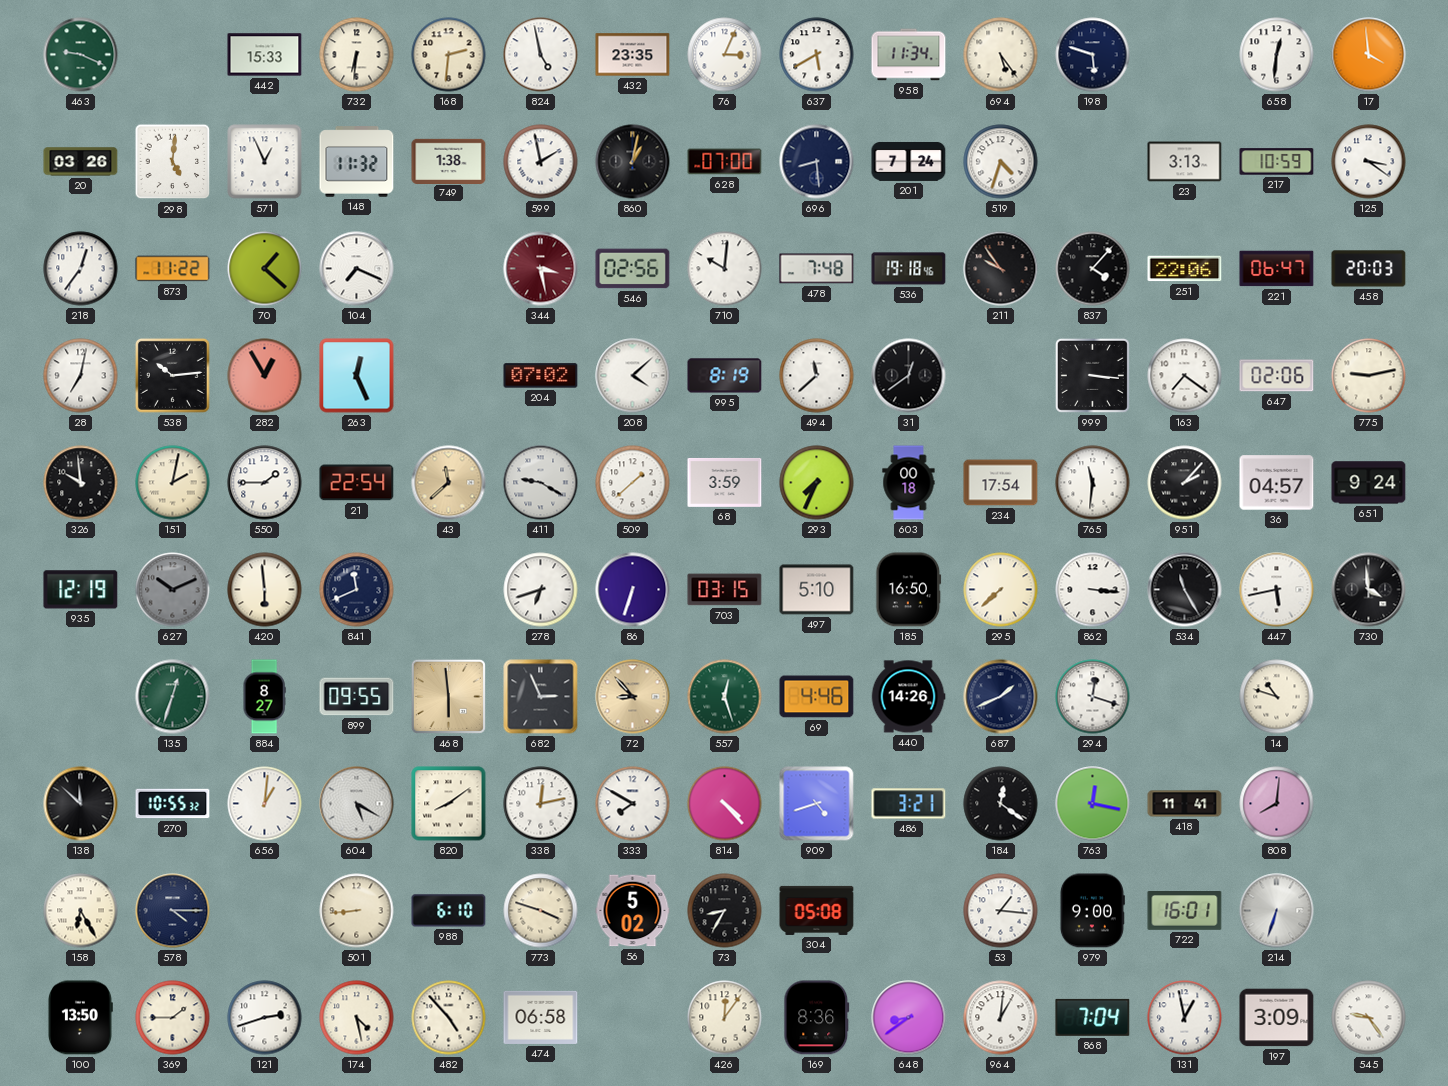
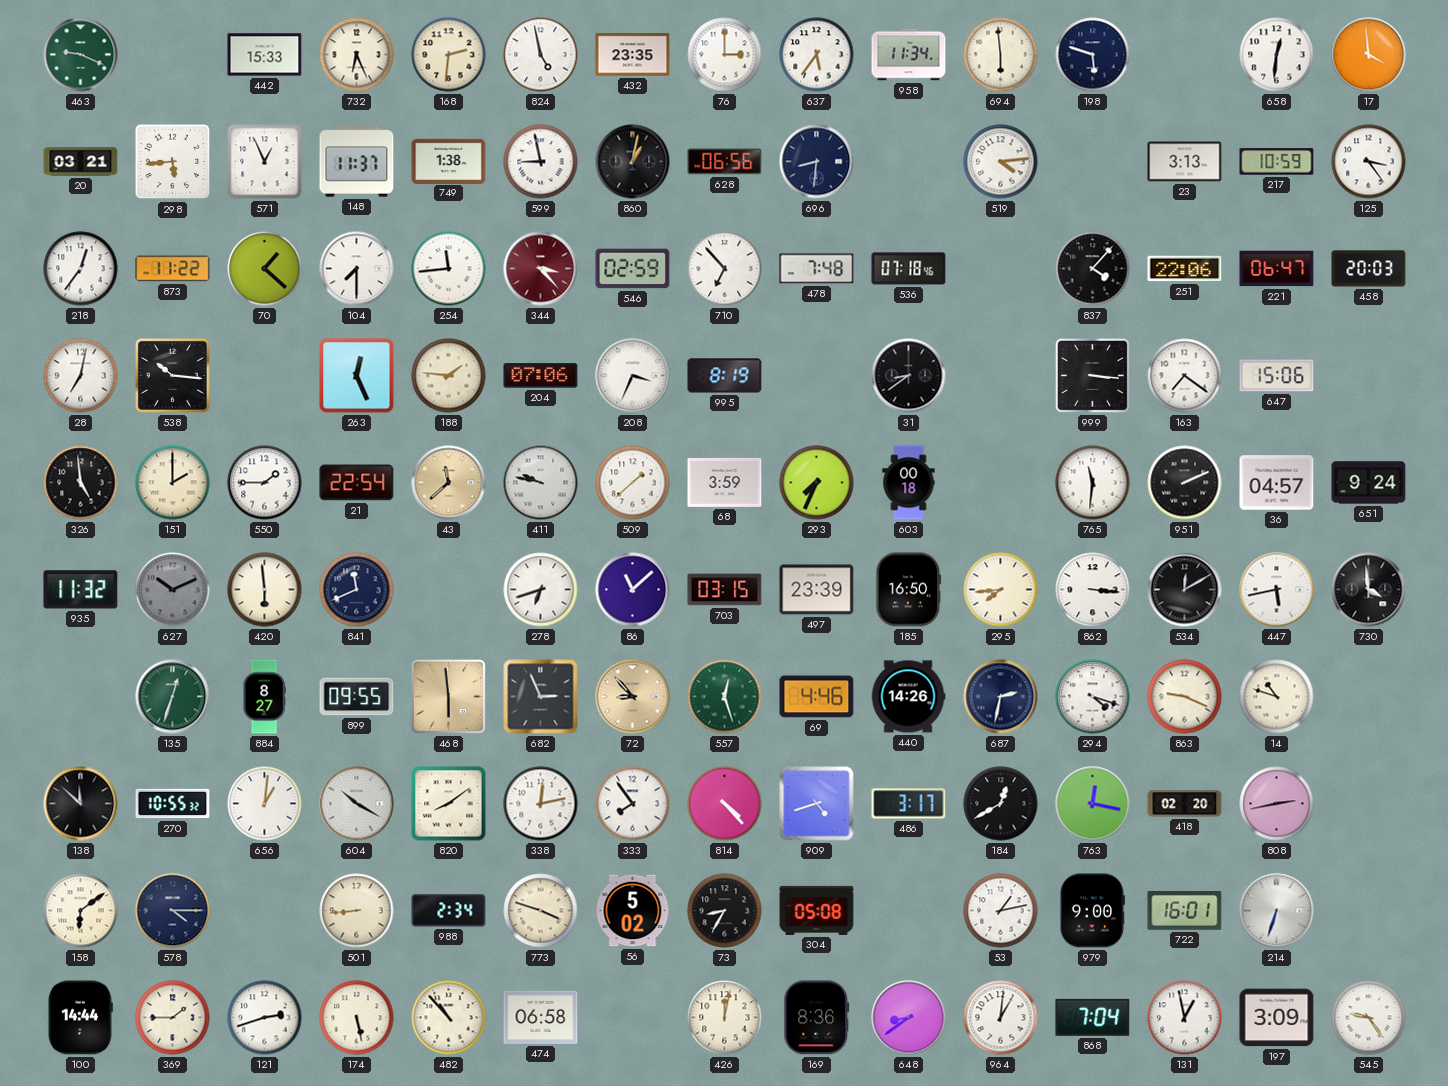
732: 6:31 -> 6:26
76: 3:04 -> 3:00
637: 5:40 -> 5:36
694: 5:24 -> 5:59
20: 03:26 -> 03:21
298: 5:01 -> 5:44
148: 11:32 -> 11:37
599: 1:58 -> 8:58
628: 07:00 -> 06:56
696: 8:29 -> 8:31
201: 7:24 -> none
519: 4:33 -> 4:14
125: 3:21 -> 3:24
104: 7:19 -> 7:30
254: none -> 11:44
344: 3:28 -> 3:23
546: 02:56 -> 02:59
710: 10:01 -> 6:53
536: 19:18 -> 07:18
211: 9:54 -> none
538: 10:14 -> 10:16
282: 12:55 -> none
188: none -> 1:46
204: 07:02 -> 07:06
208: 4:08 -> 3:34
494: 11:38 -> none
31: 12:39 -> 8:39
647: 02:06 -> 15:06
775: 9:13 -> none
326: 9:59 -> 4:59
151: 2:02 -> 2:00
411: 9:20 -> 9:47
234: 17:54 -> none
951: 2:07 -> 2:11
935: 12:19 -> 11:32
86: 6:33 -> 11:08
497: 5:10 -> 23:39
295: 7:38 -> 7:44
534: 11:25 -> 12:10
687: 1:41 -> 2:32
294: 12:18 -> 4:18
863: none -> 9:19
604: 5:20 -> 10:20
333: 7:50 -> 7:54
486: 3:21 -> 3:17
184: 12:21 -> 12:40
418: 11:41 -> 02:20
808: 8:01 -> 2:43
158: 6:25 -> 6:09
988: 6:10 -> 2:34
53: 1:16 -> 1:13
100: 13:50 -> 14:44
174: 4:28 -> 5:28
482: 4:53 -> 10:53
426: 12:06 -> 12:02
